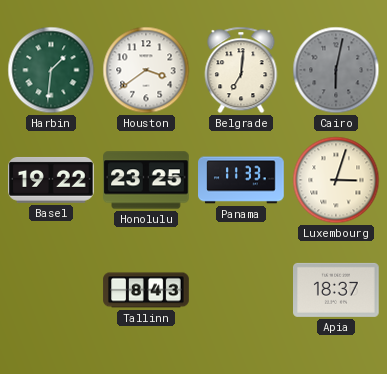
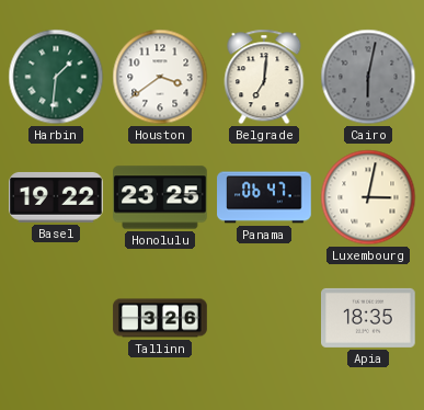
Panama: 11:33 -> 06:47
Luxembourg: 3:03 -> 3:02
Tallinn: 8:43 -> 3:26
Apia: 18:37 -> 18:35
